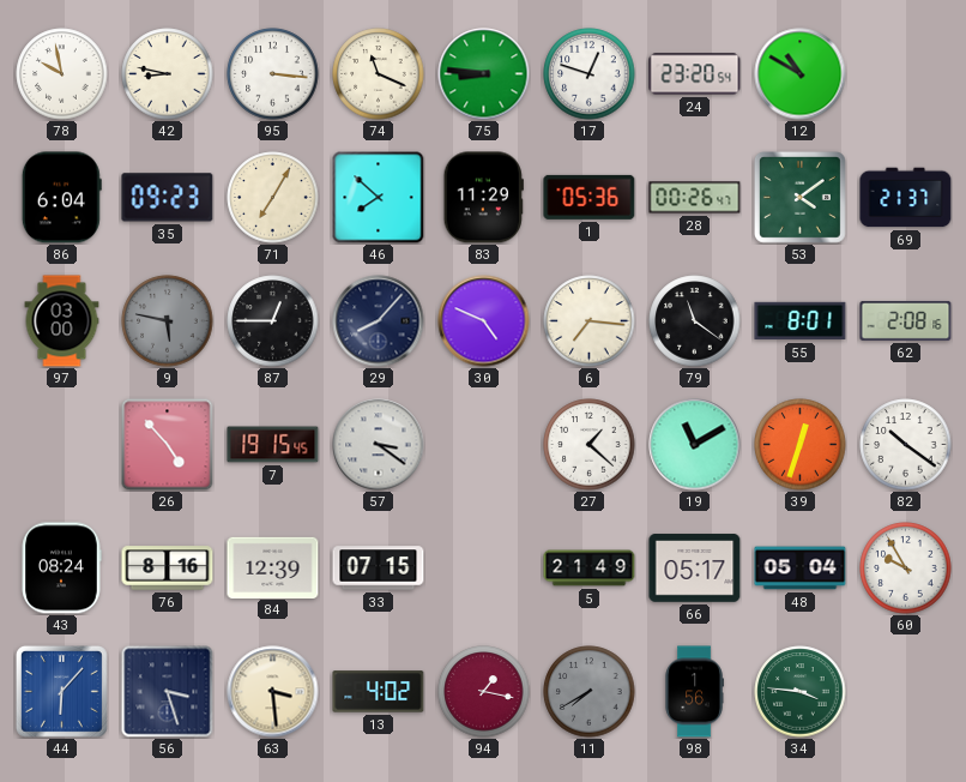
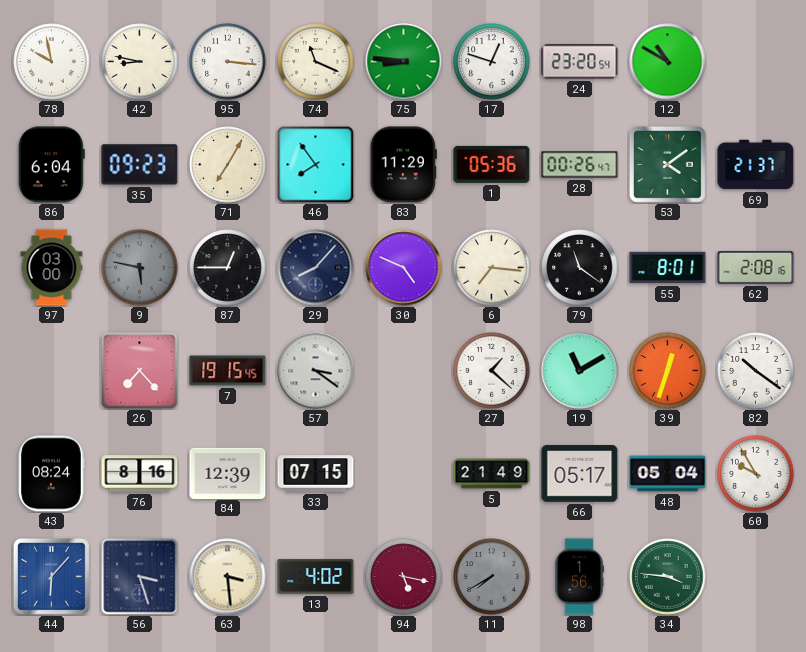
46: 7:52 -> 7:54
26: 4:53 -> 7:23
94: 1:17 -> 5:17
